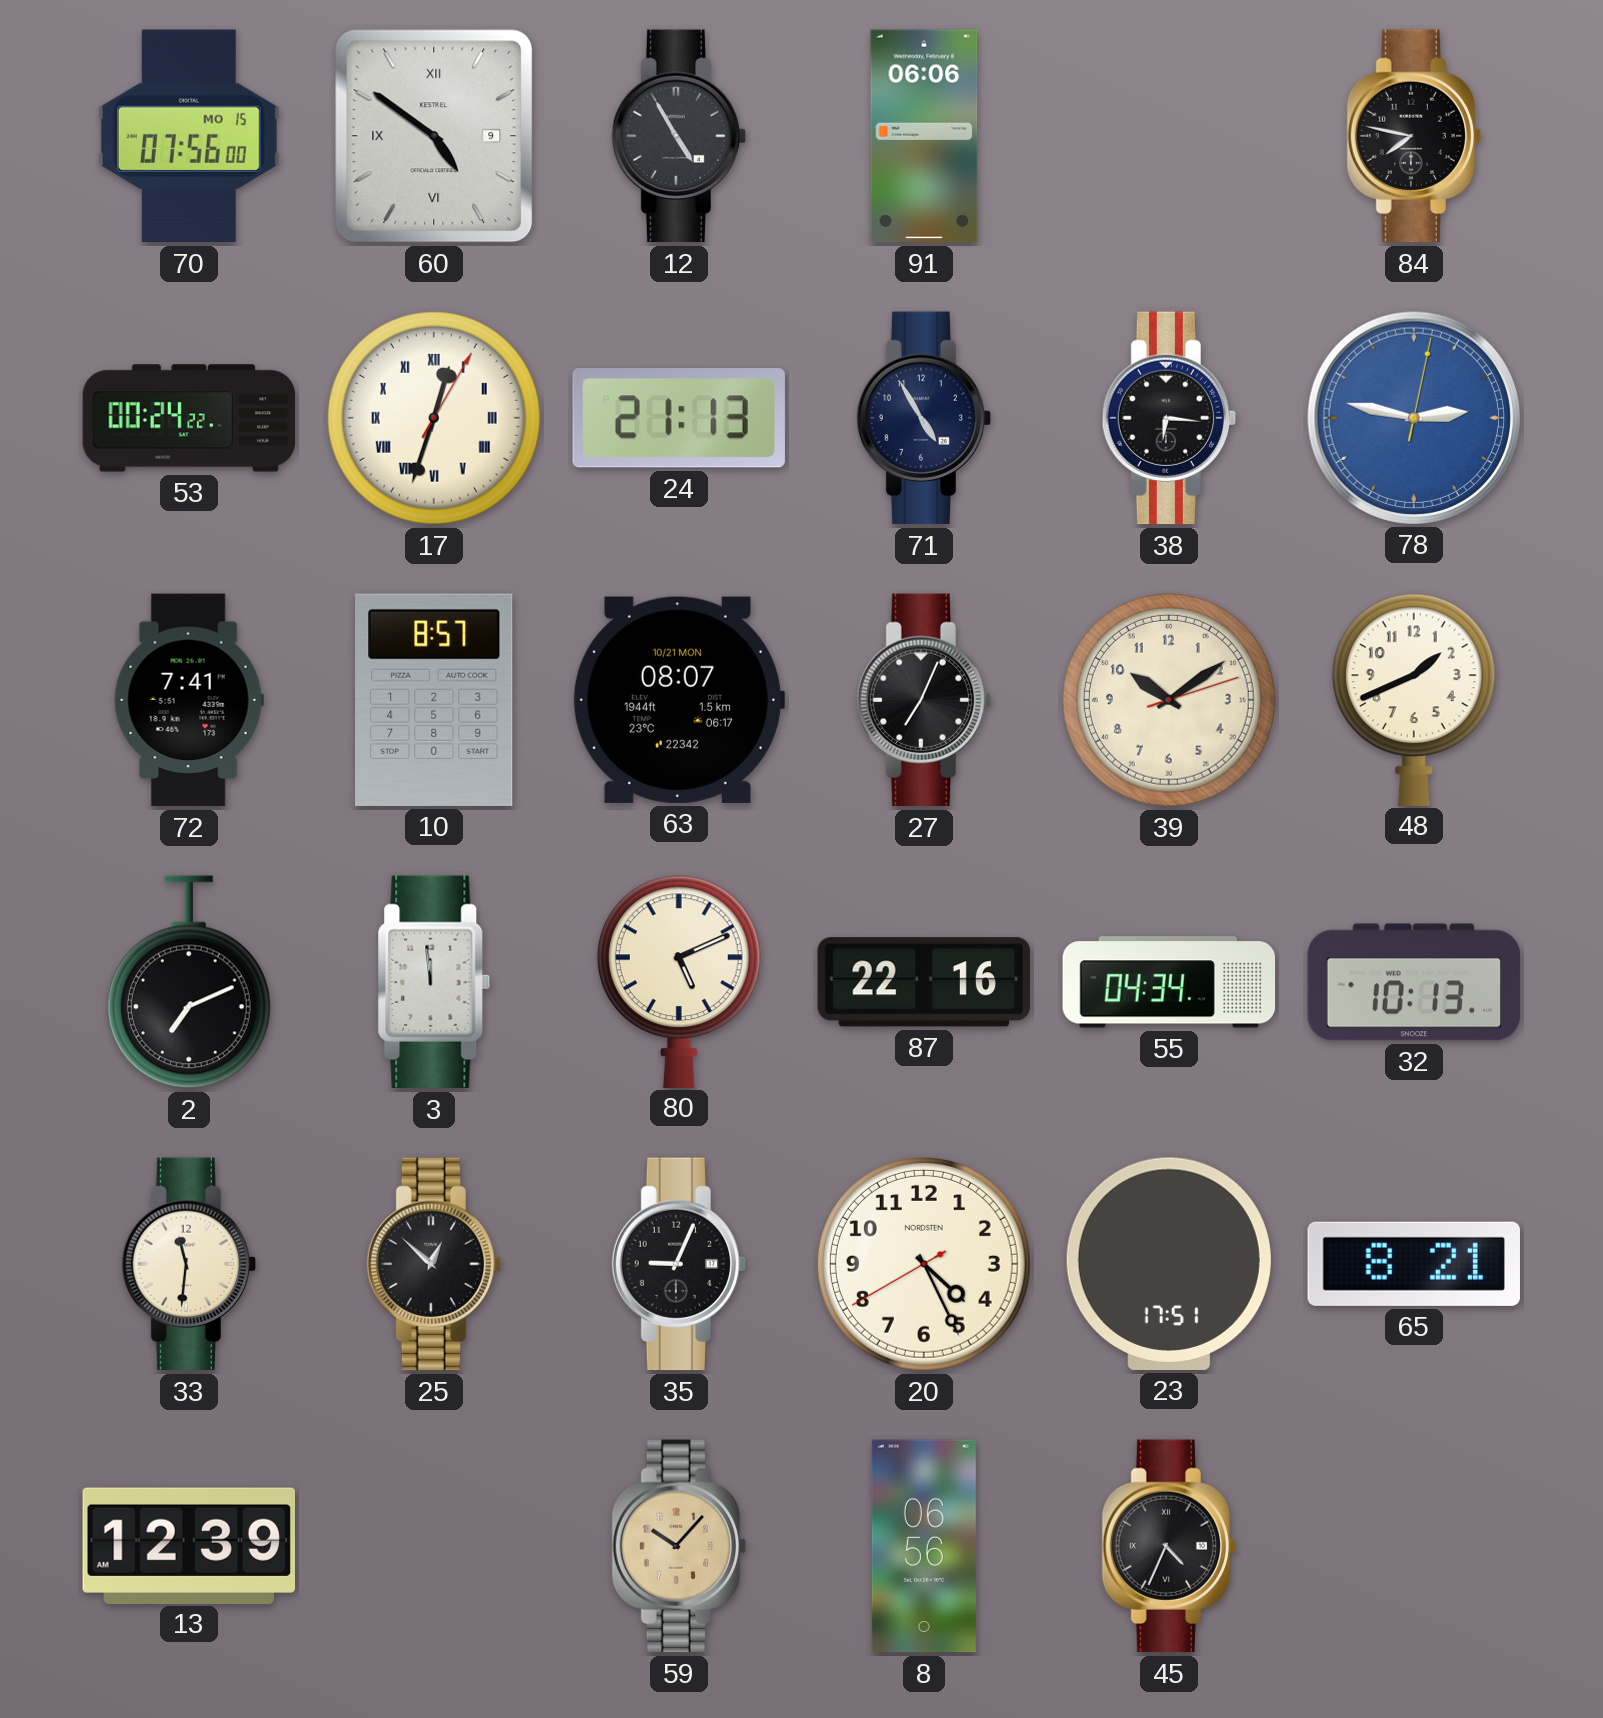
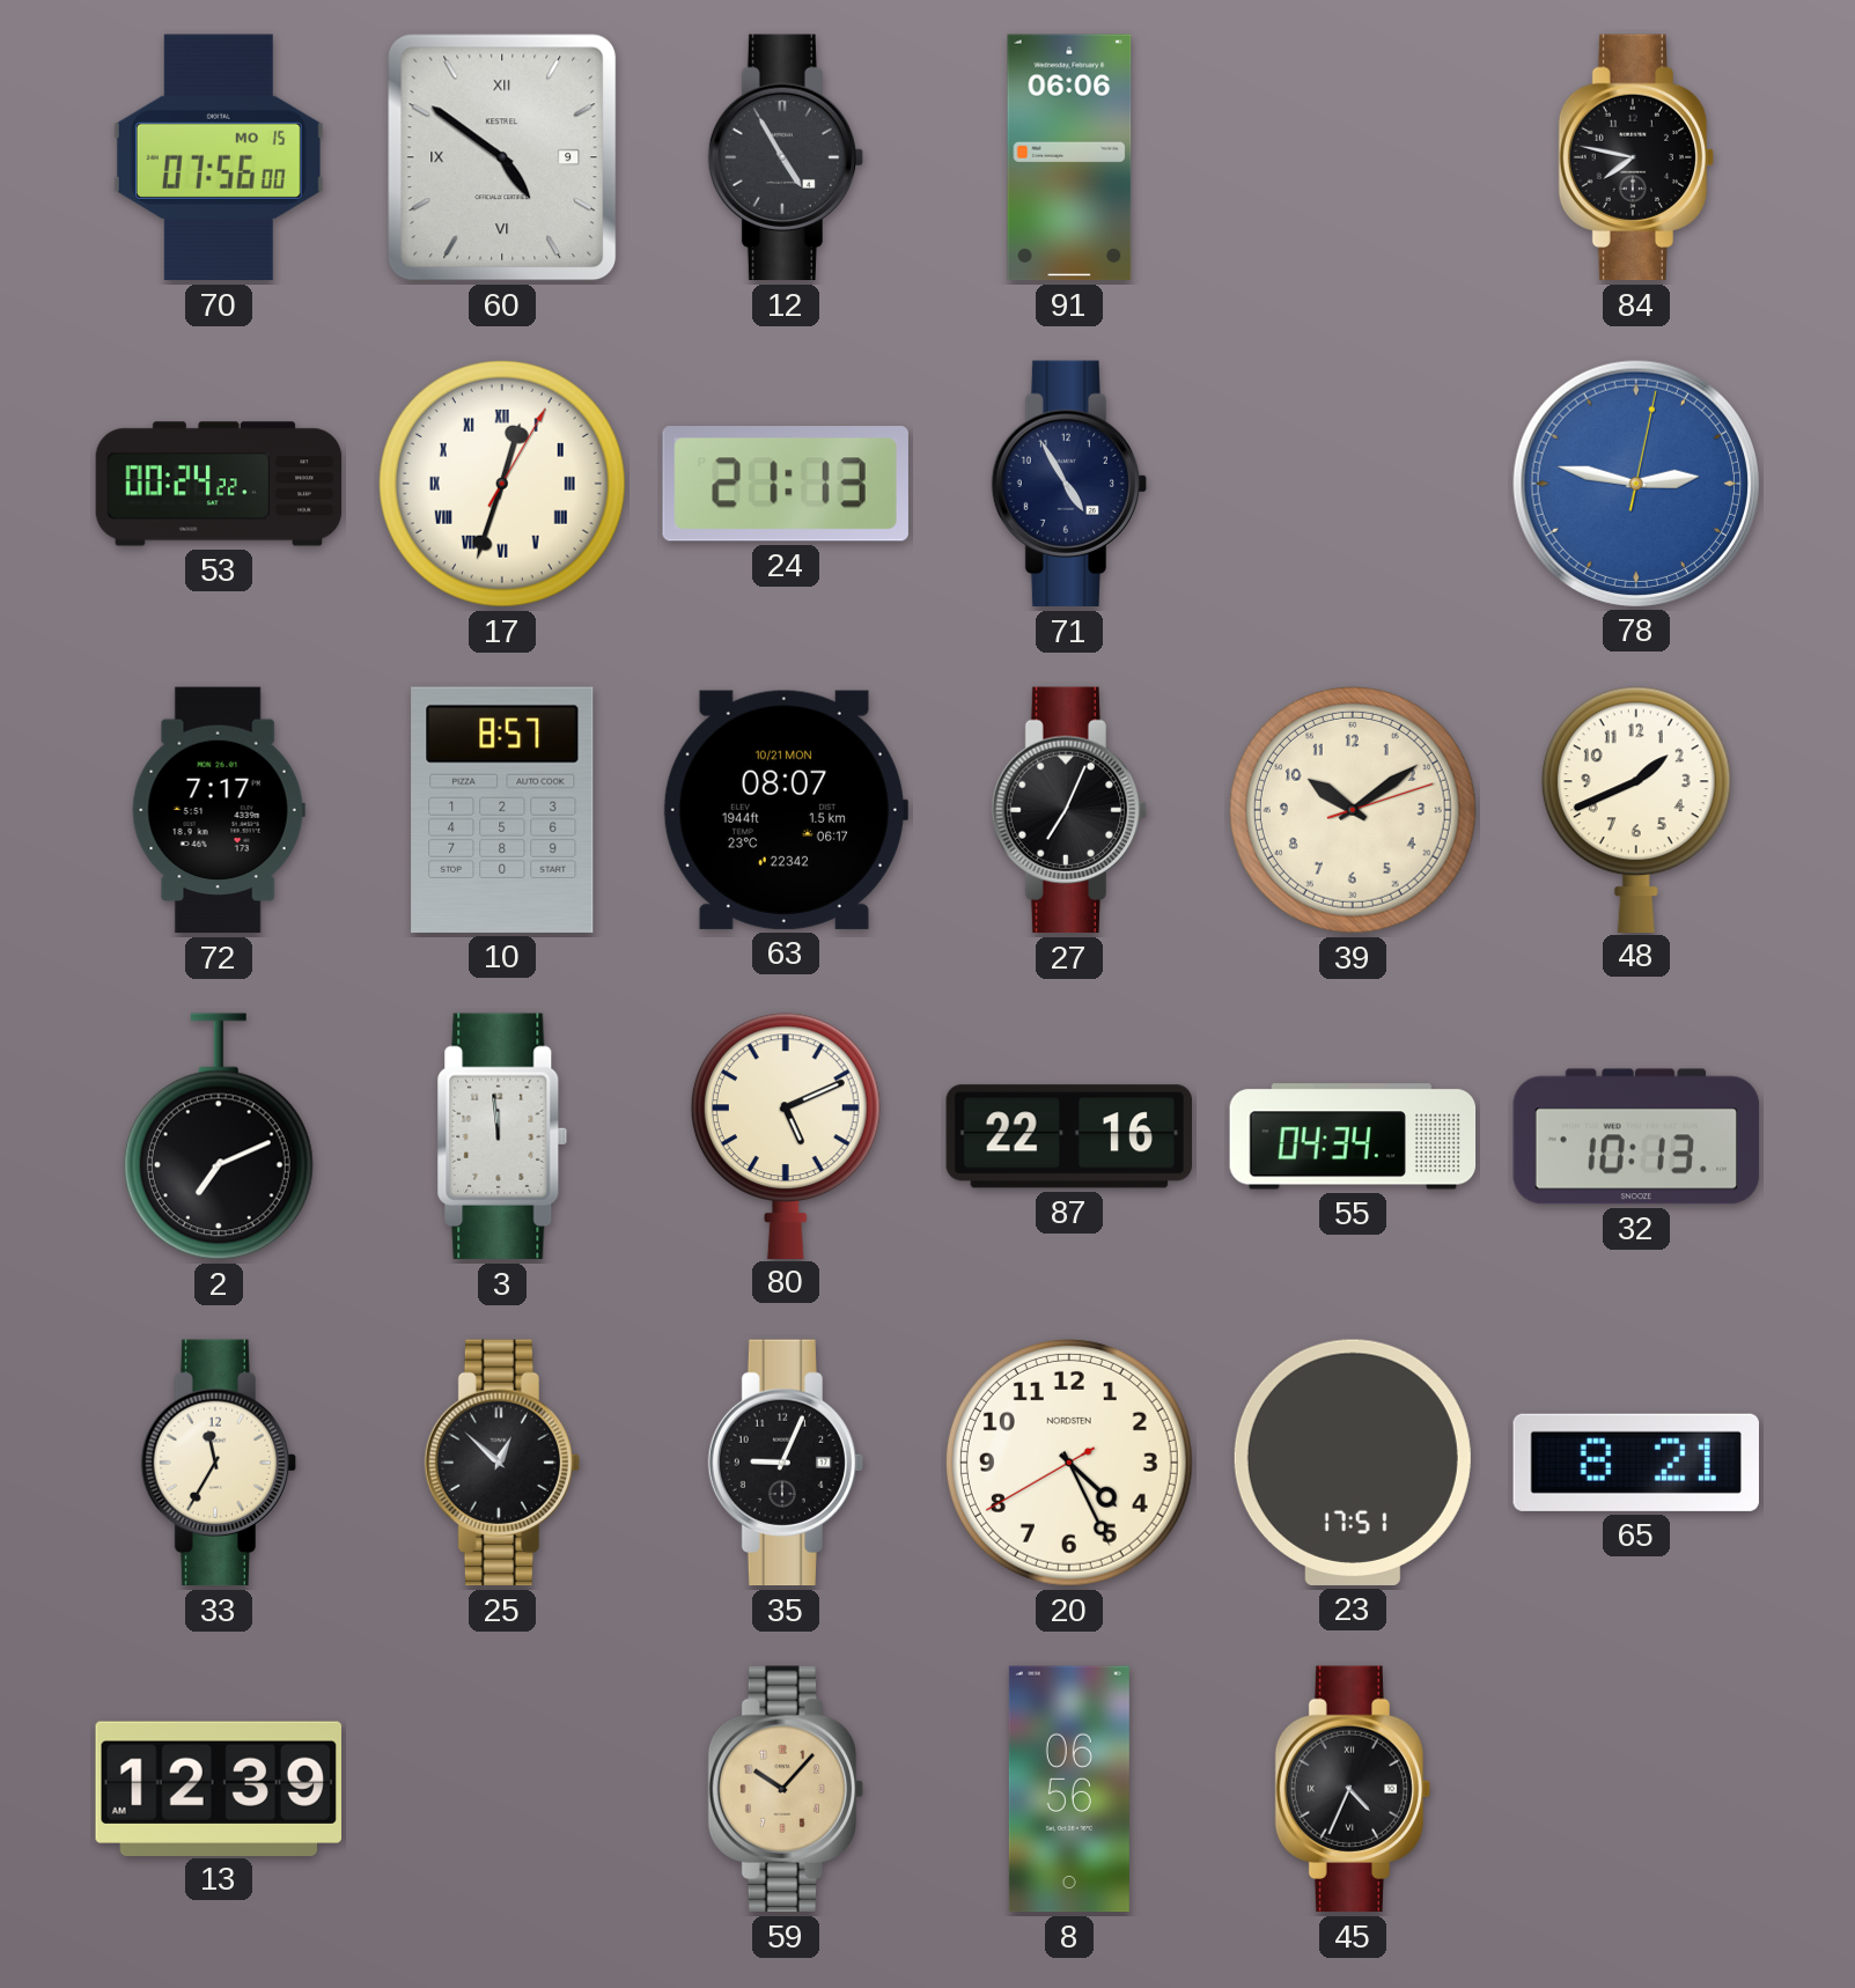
38: 6:16 -> none
72: 7:41 -> 7:17
33: 11:31 -> 11:35
